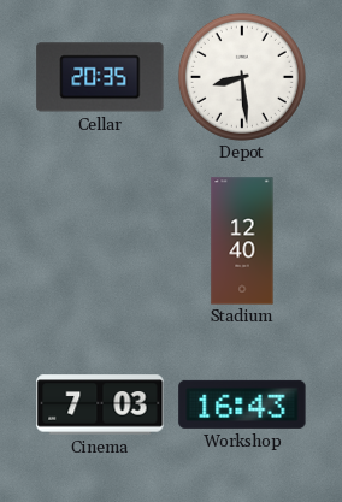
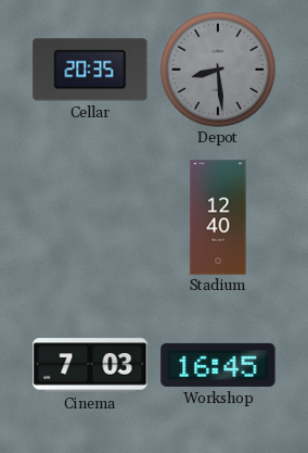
Depot dial: white -> grey
Workshop: 16:43 -> 16:45
